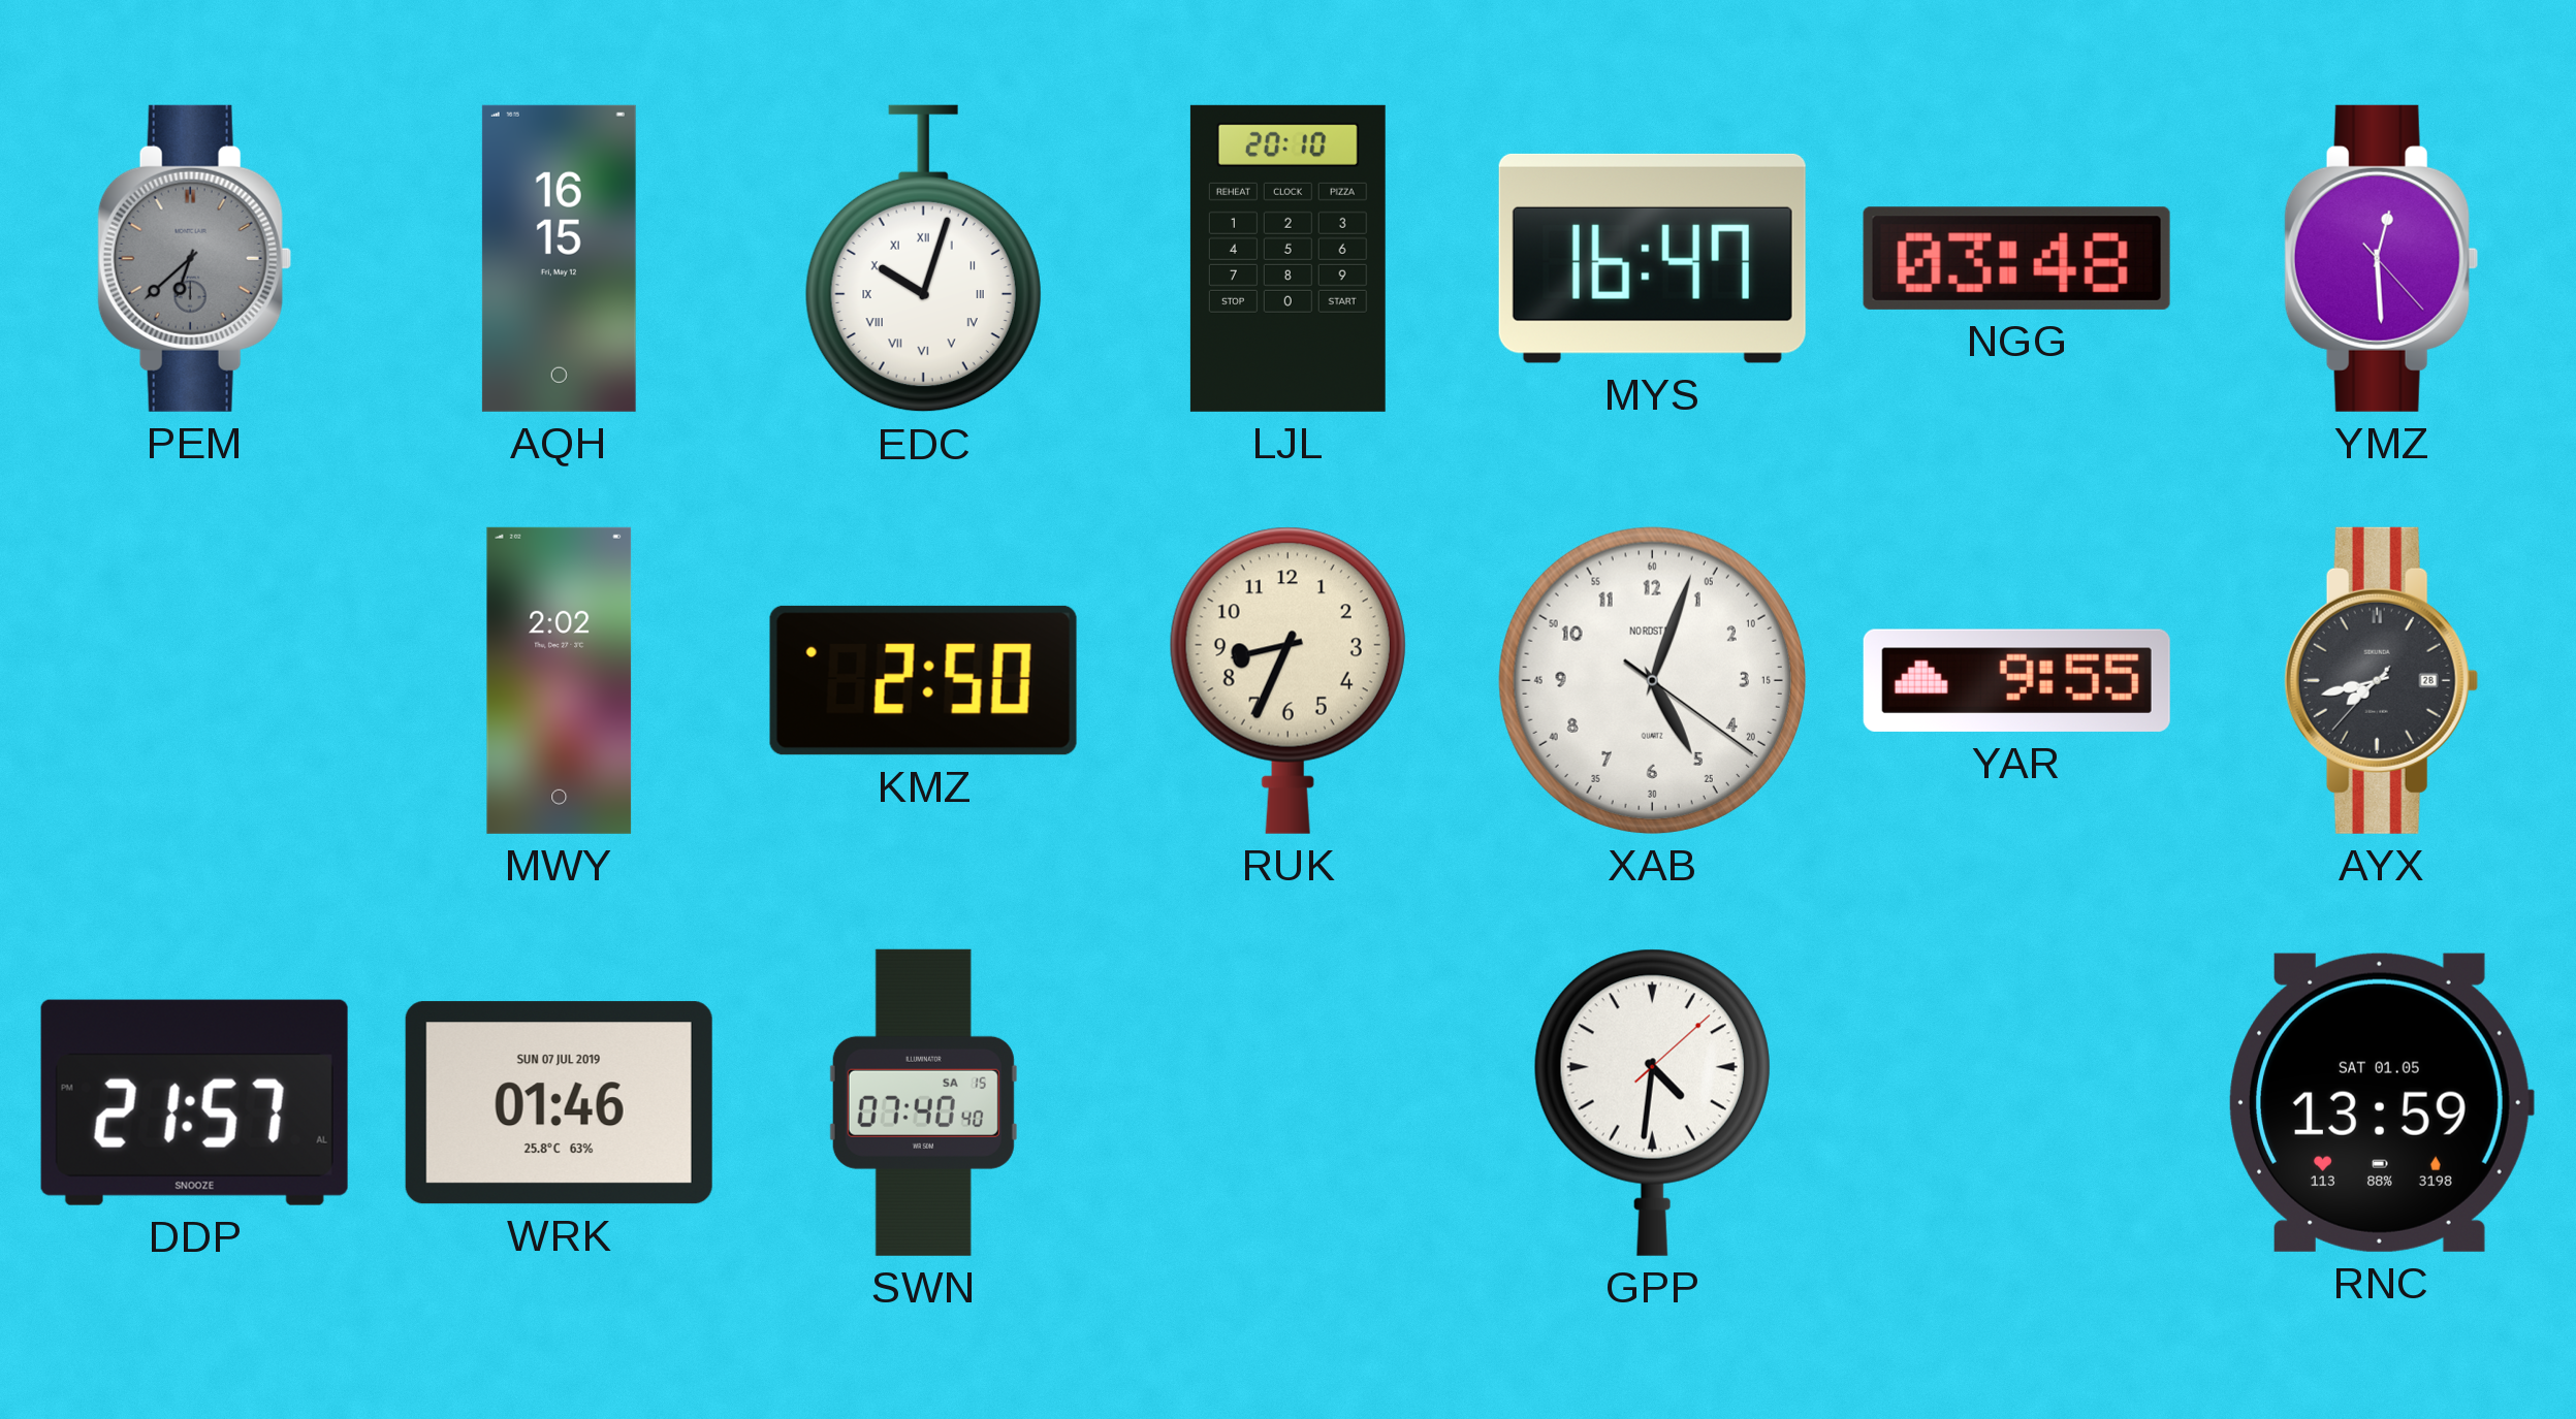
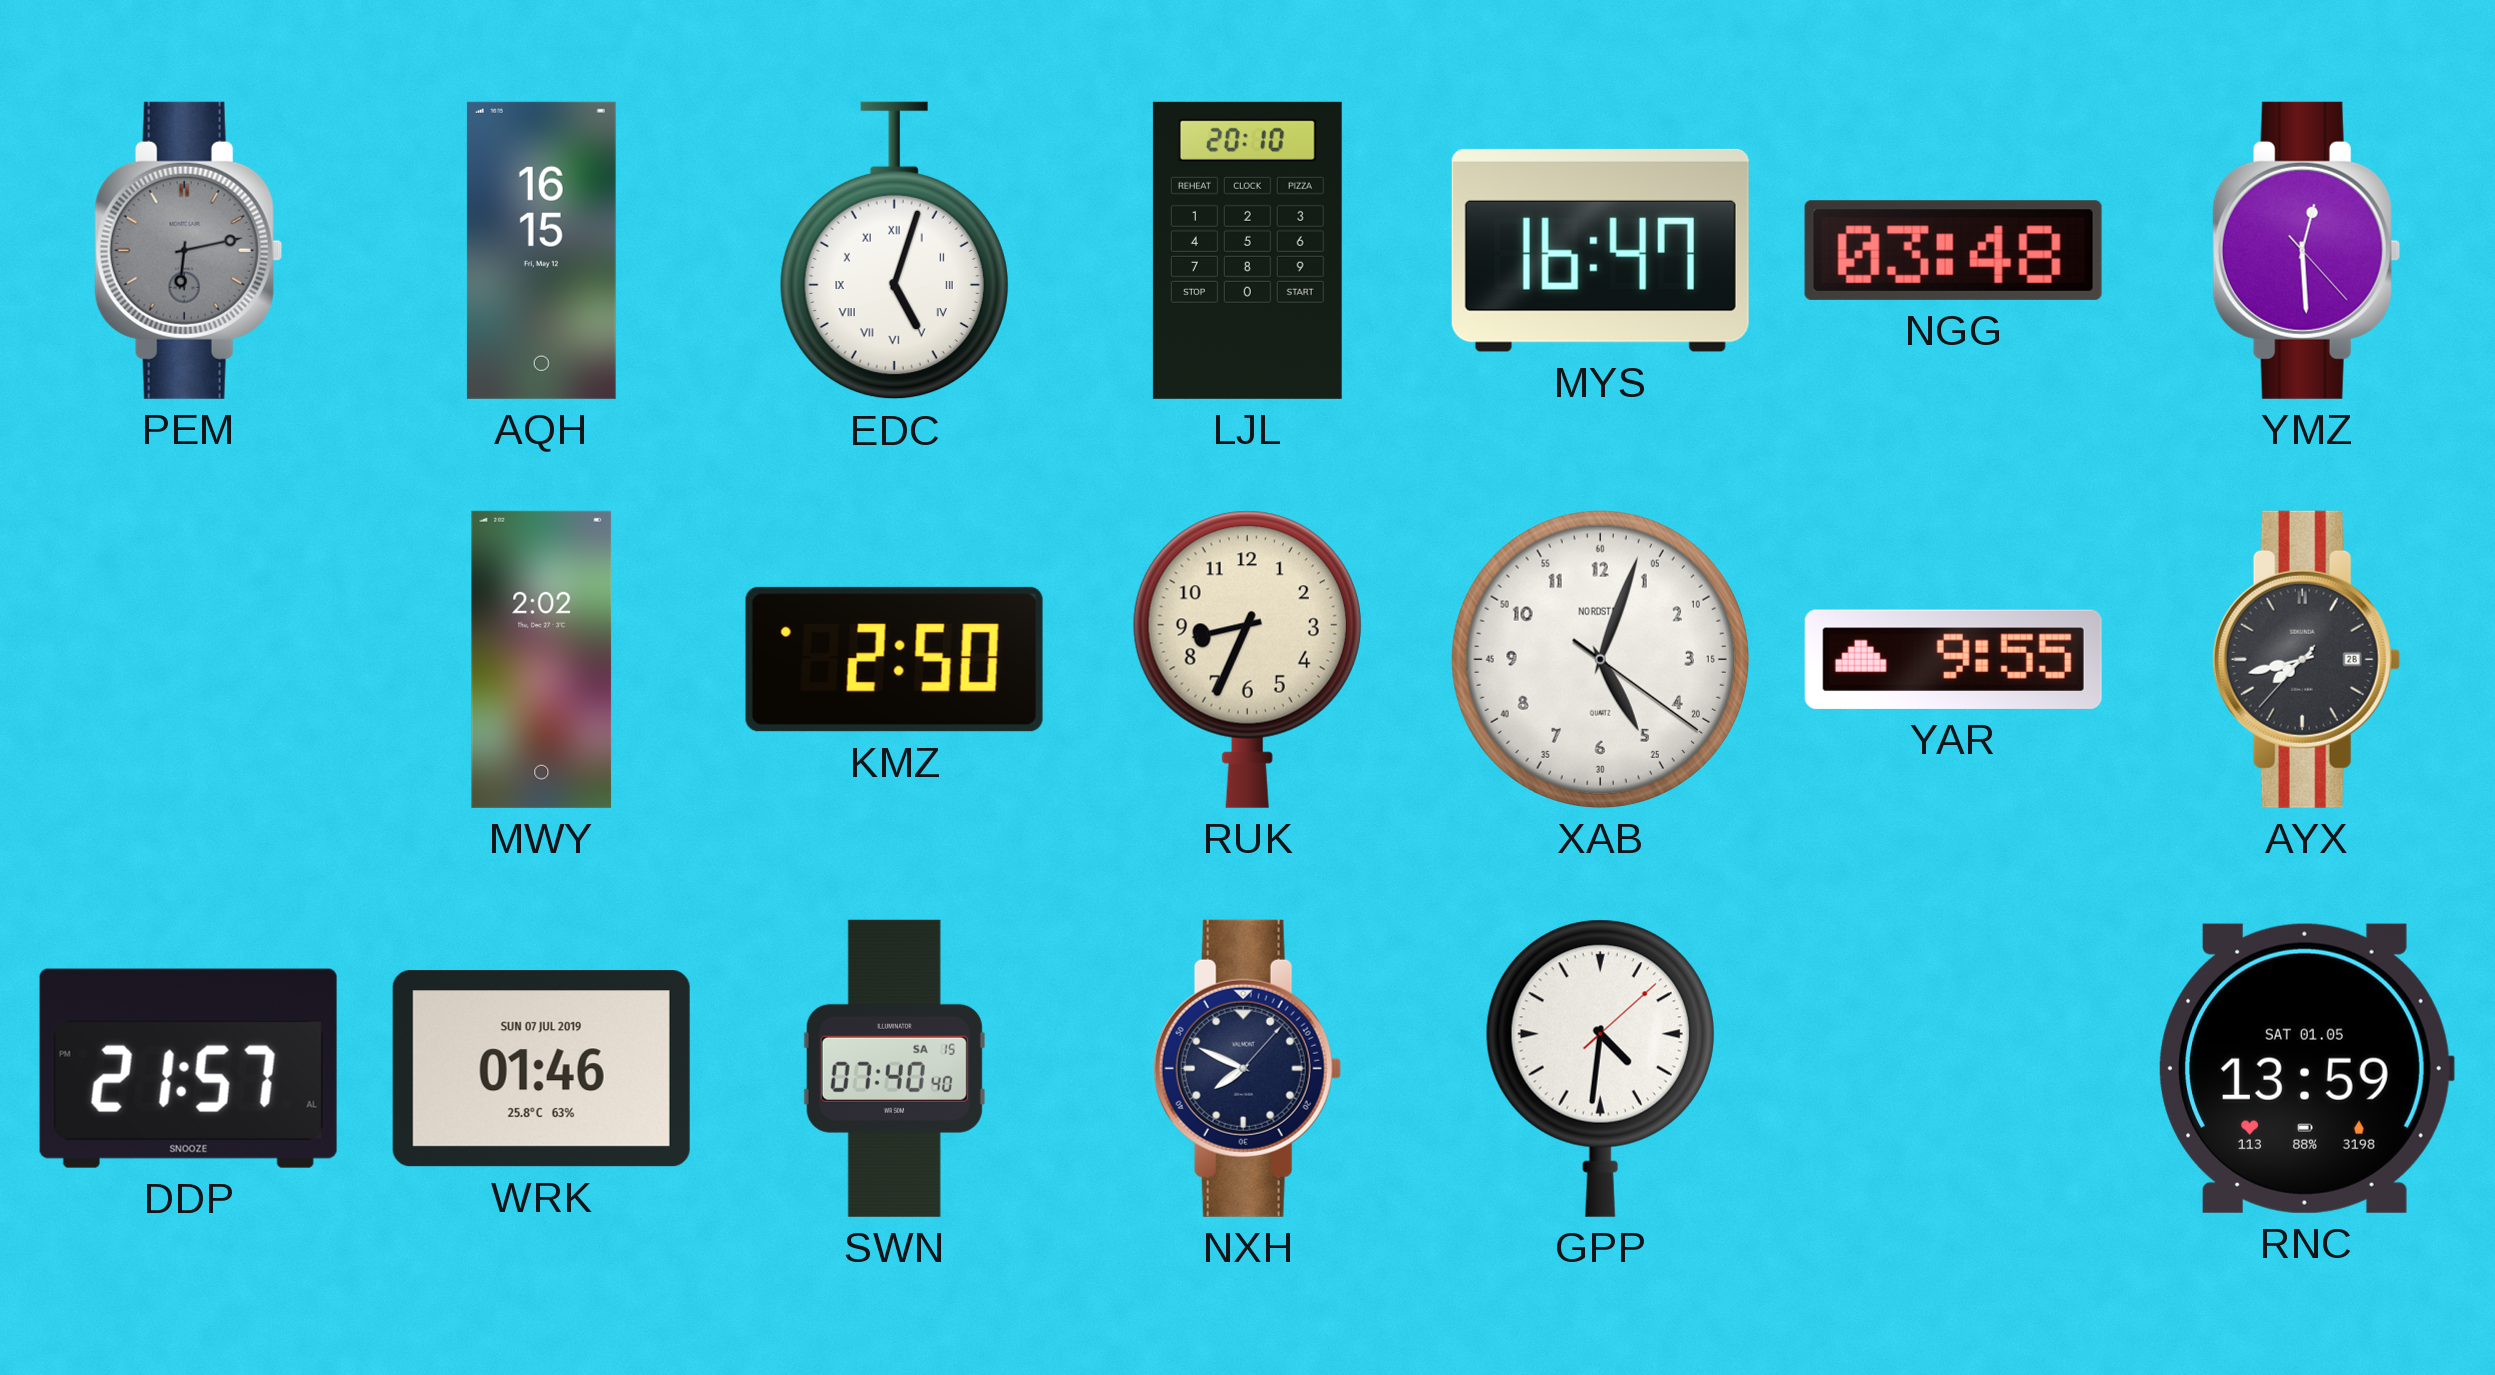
PEM: 6:38 -> 6:13
EDC: 10:03 -> 5:03
NXH: none -> 7:49
